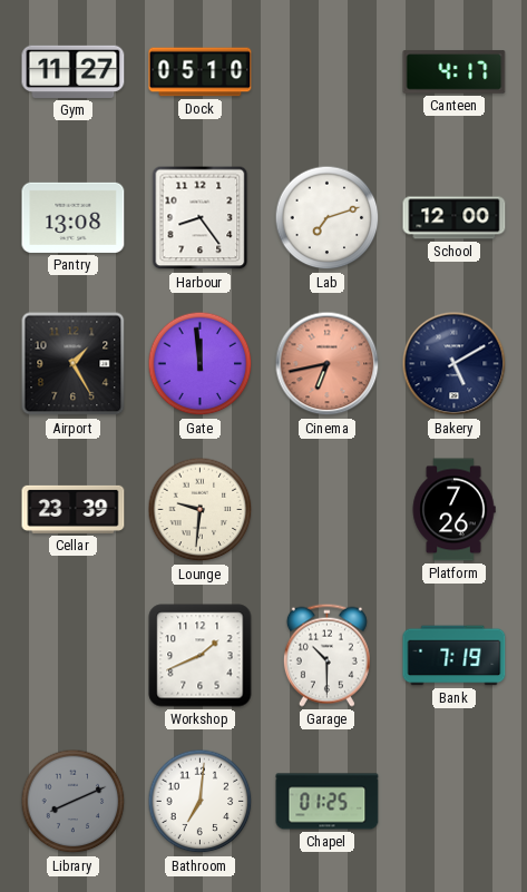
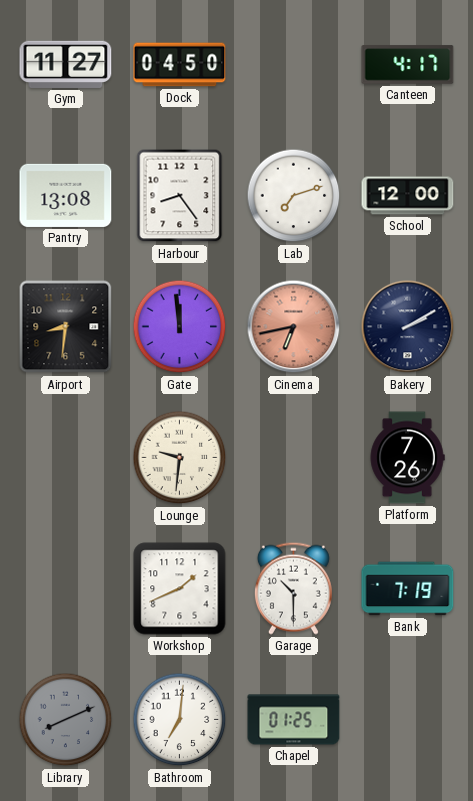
Dock: 05:10 -> 04:50
Airport: 1:25 -> 8:31
Bakery: 5:10 -> 2:10
Cellar: 23:39 -> none
